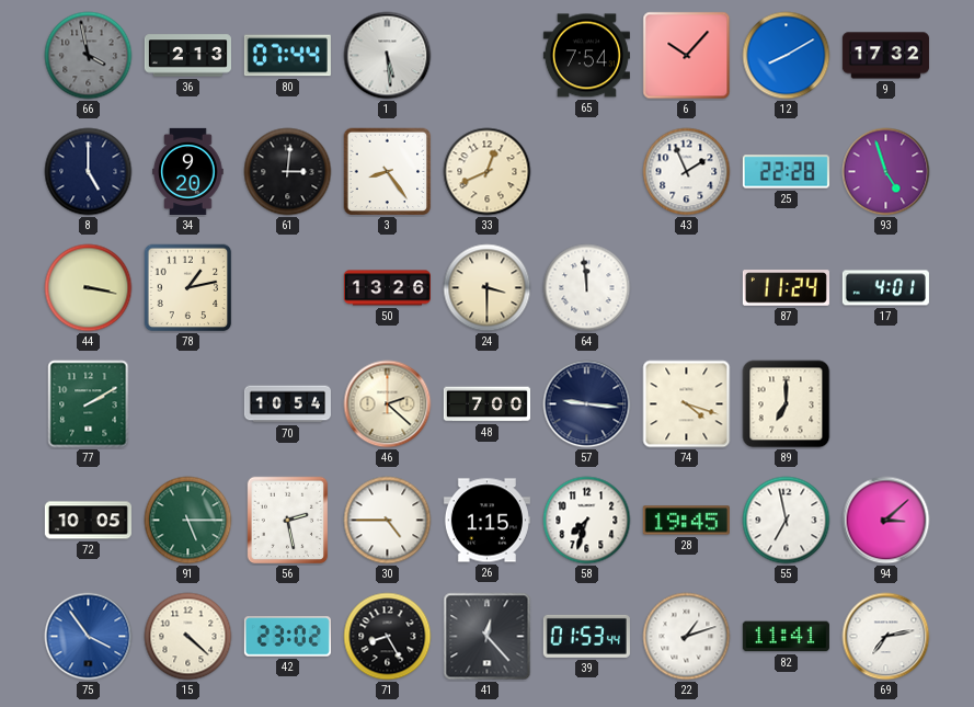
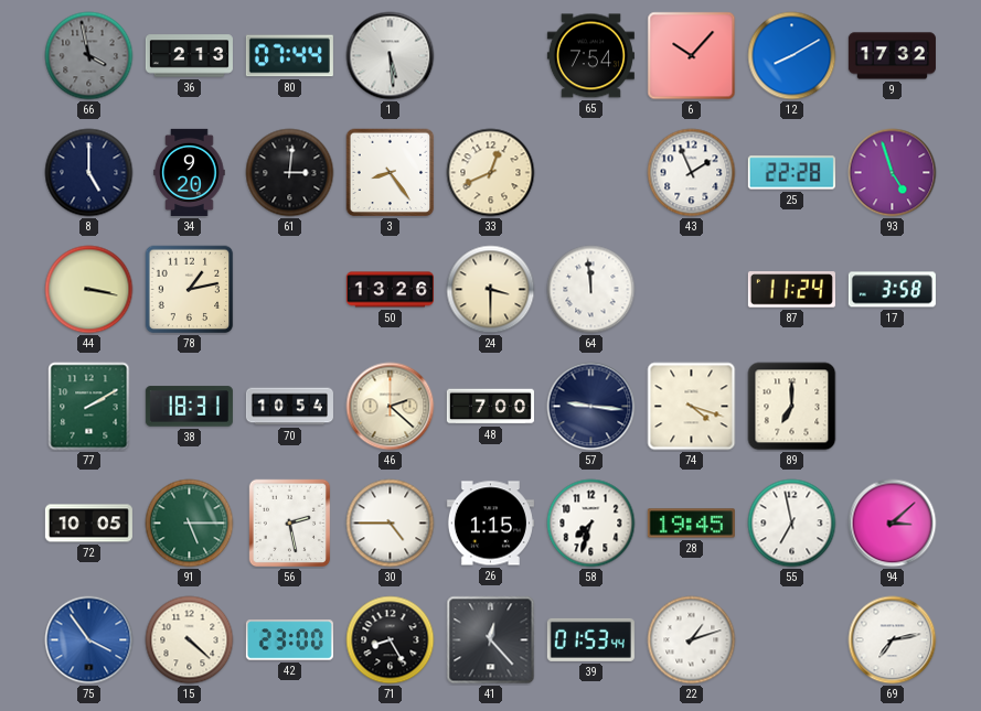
17: 4:01 -> 3:58
38: none -> 18:31
42: 23:02 -> 23:00
82: 11:41 -> none
